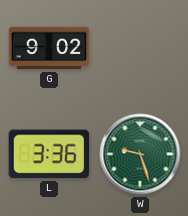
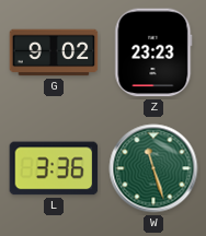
Z: none -> 23:23
W: 9:27 -> 11:27
